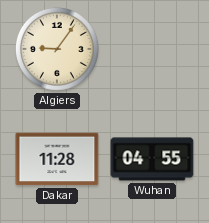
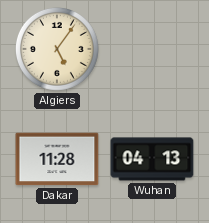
Algiers: 9:06 -> 5:06
Wuhan: 04:55 -> 04:13
